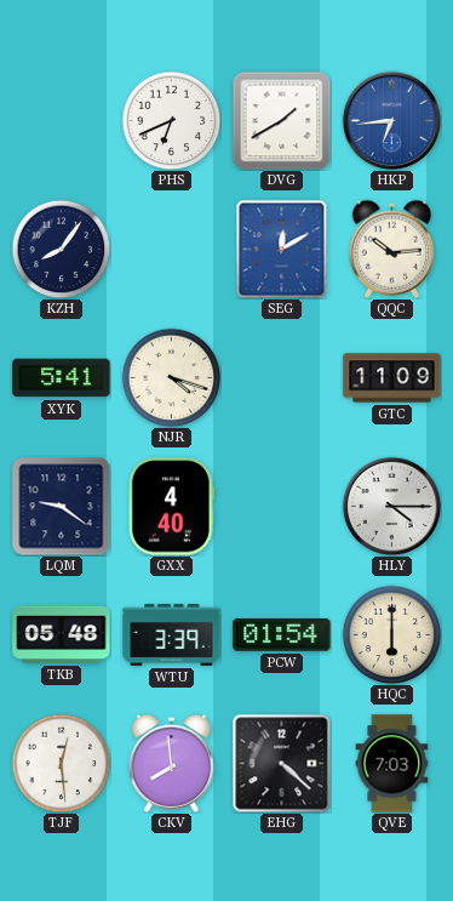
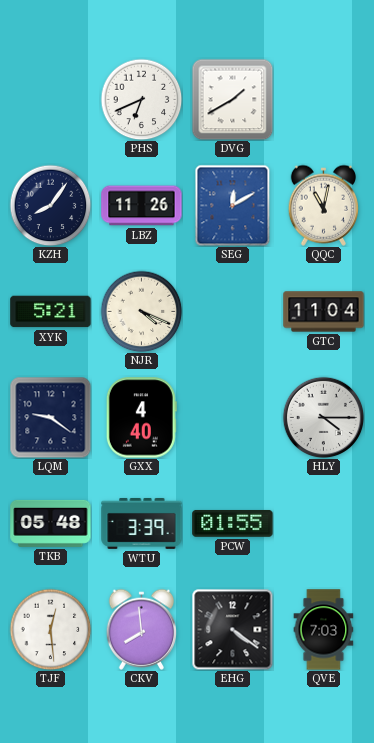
HKP: 6:44 -> none
LBZ: none -> 11:26
QQC: 10:14 -> 11:02
XYK: 5:41 -> 5:21
NJR: 4:18 -> 4:19
GTC: 11:09 -> 11:04
PCW: 01:54 -> 01:55
HQC: 6:00 -> none
EHG: 4:22 -> 4:21
